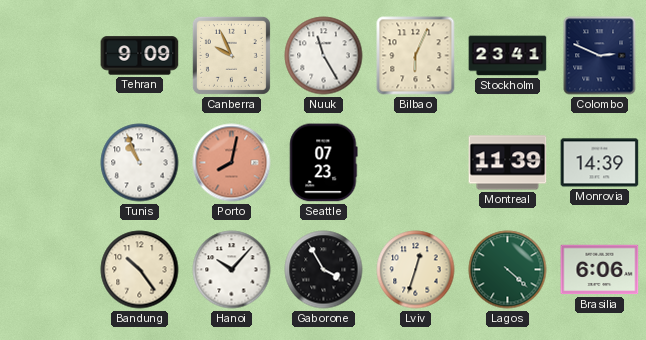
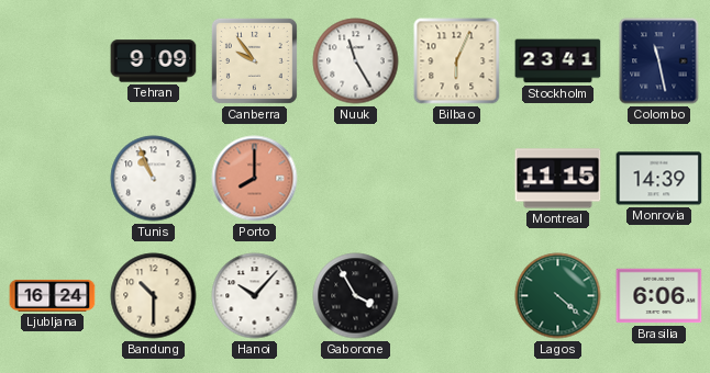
Canberra: 9:56 -> 9:54
Colombo: 2:49 -> 11:28
Porto: 8:02 -> 8:00
Seattle: 07:23 -> none
Montreal: 11:39 -> 11:15
Ljubljana: none -> 16:24
Bandung: 10:24 -> 10:30
Lviv: 12:33 -> none
